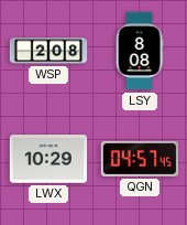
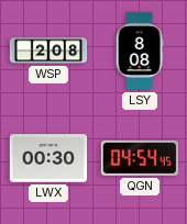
LWX: 10:29 -> 00:30
QGN: 04:57 -> 04:54
